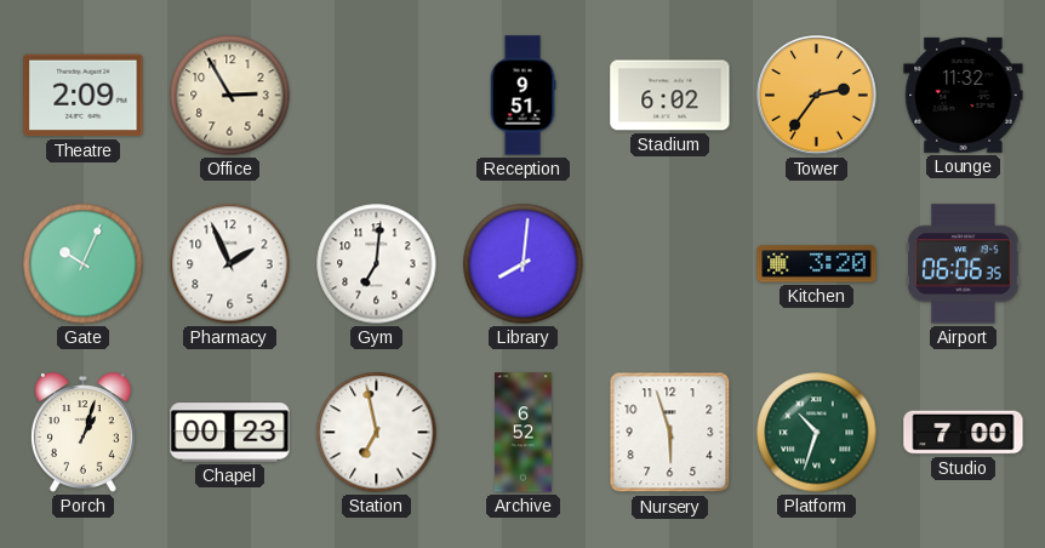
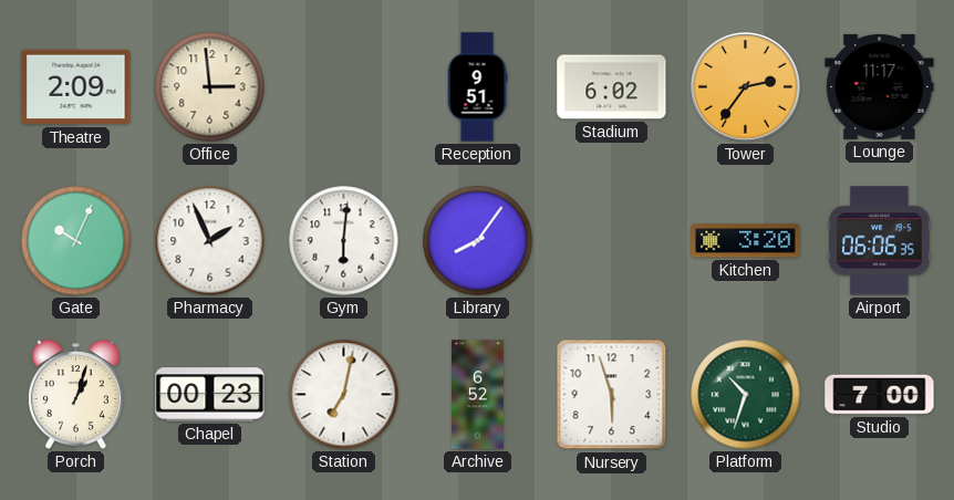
Office: 2:55 -> 2:59
Lounge: 11:32 -> 11:17
Gym: 7:01 -> 6:01
Library: 8:01 -> 8:06
Station: 6:58 -> 7:02
